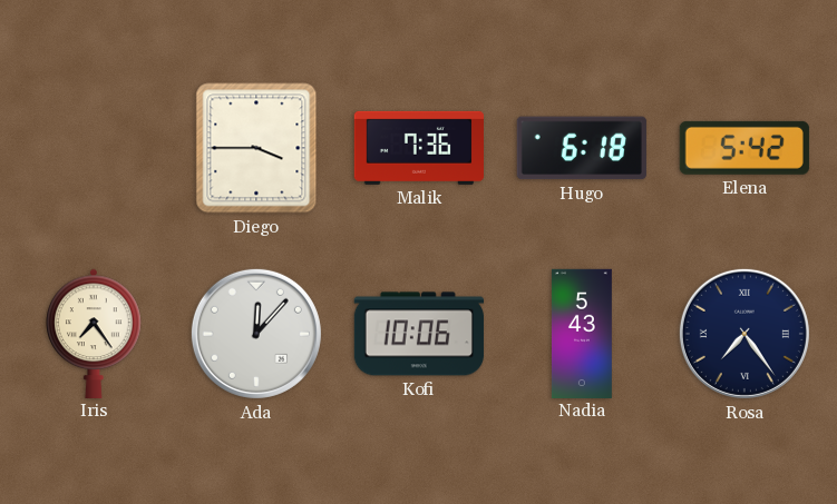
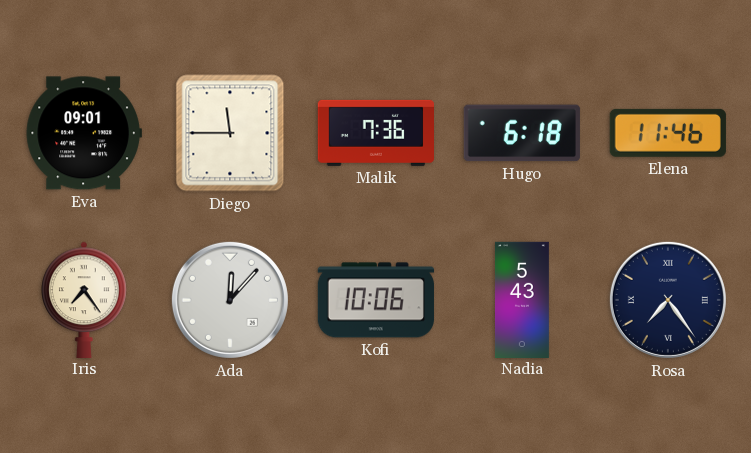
Eva: none -> 09:01
Diego: 3:45 -> 11:45
Elena: 5:42 -> 11:46
